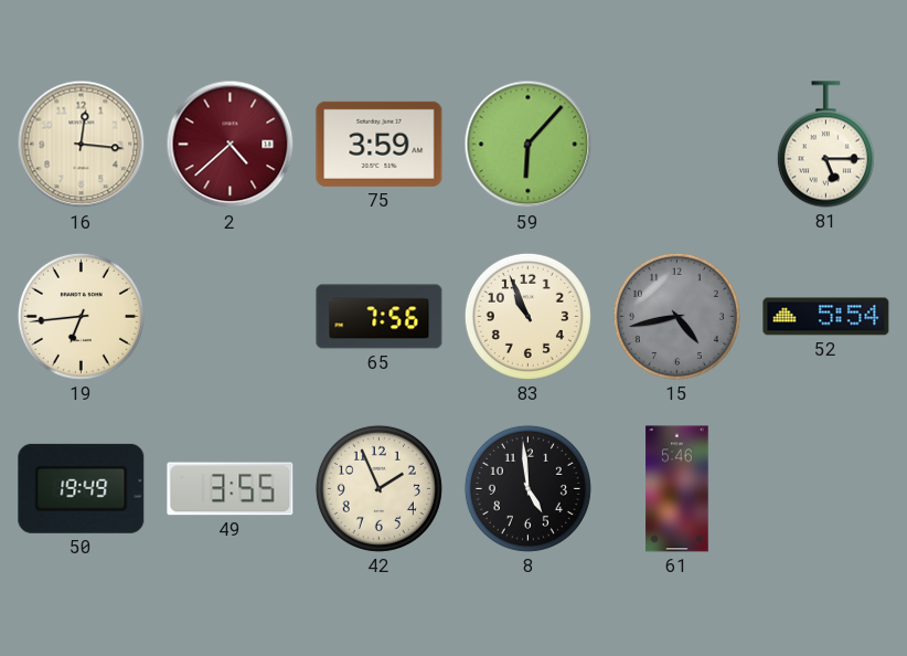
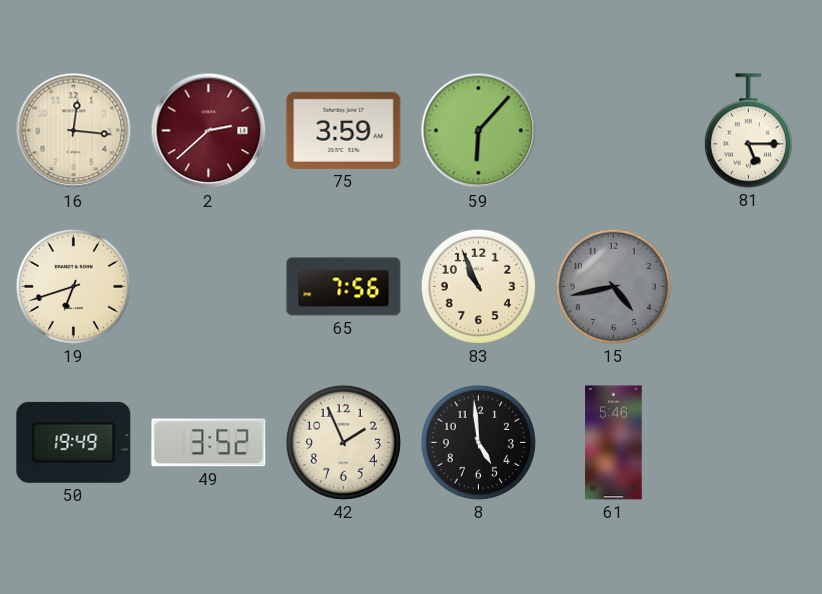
2: 4:38 -> 2:38
19: 6:44 -> 6:42
52: 5:54 -> none
49: 3:55 -> 3:52
